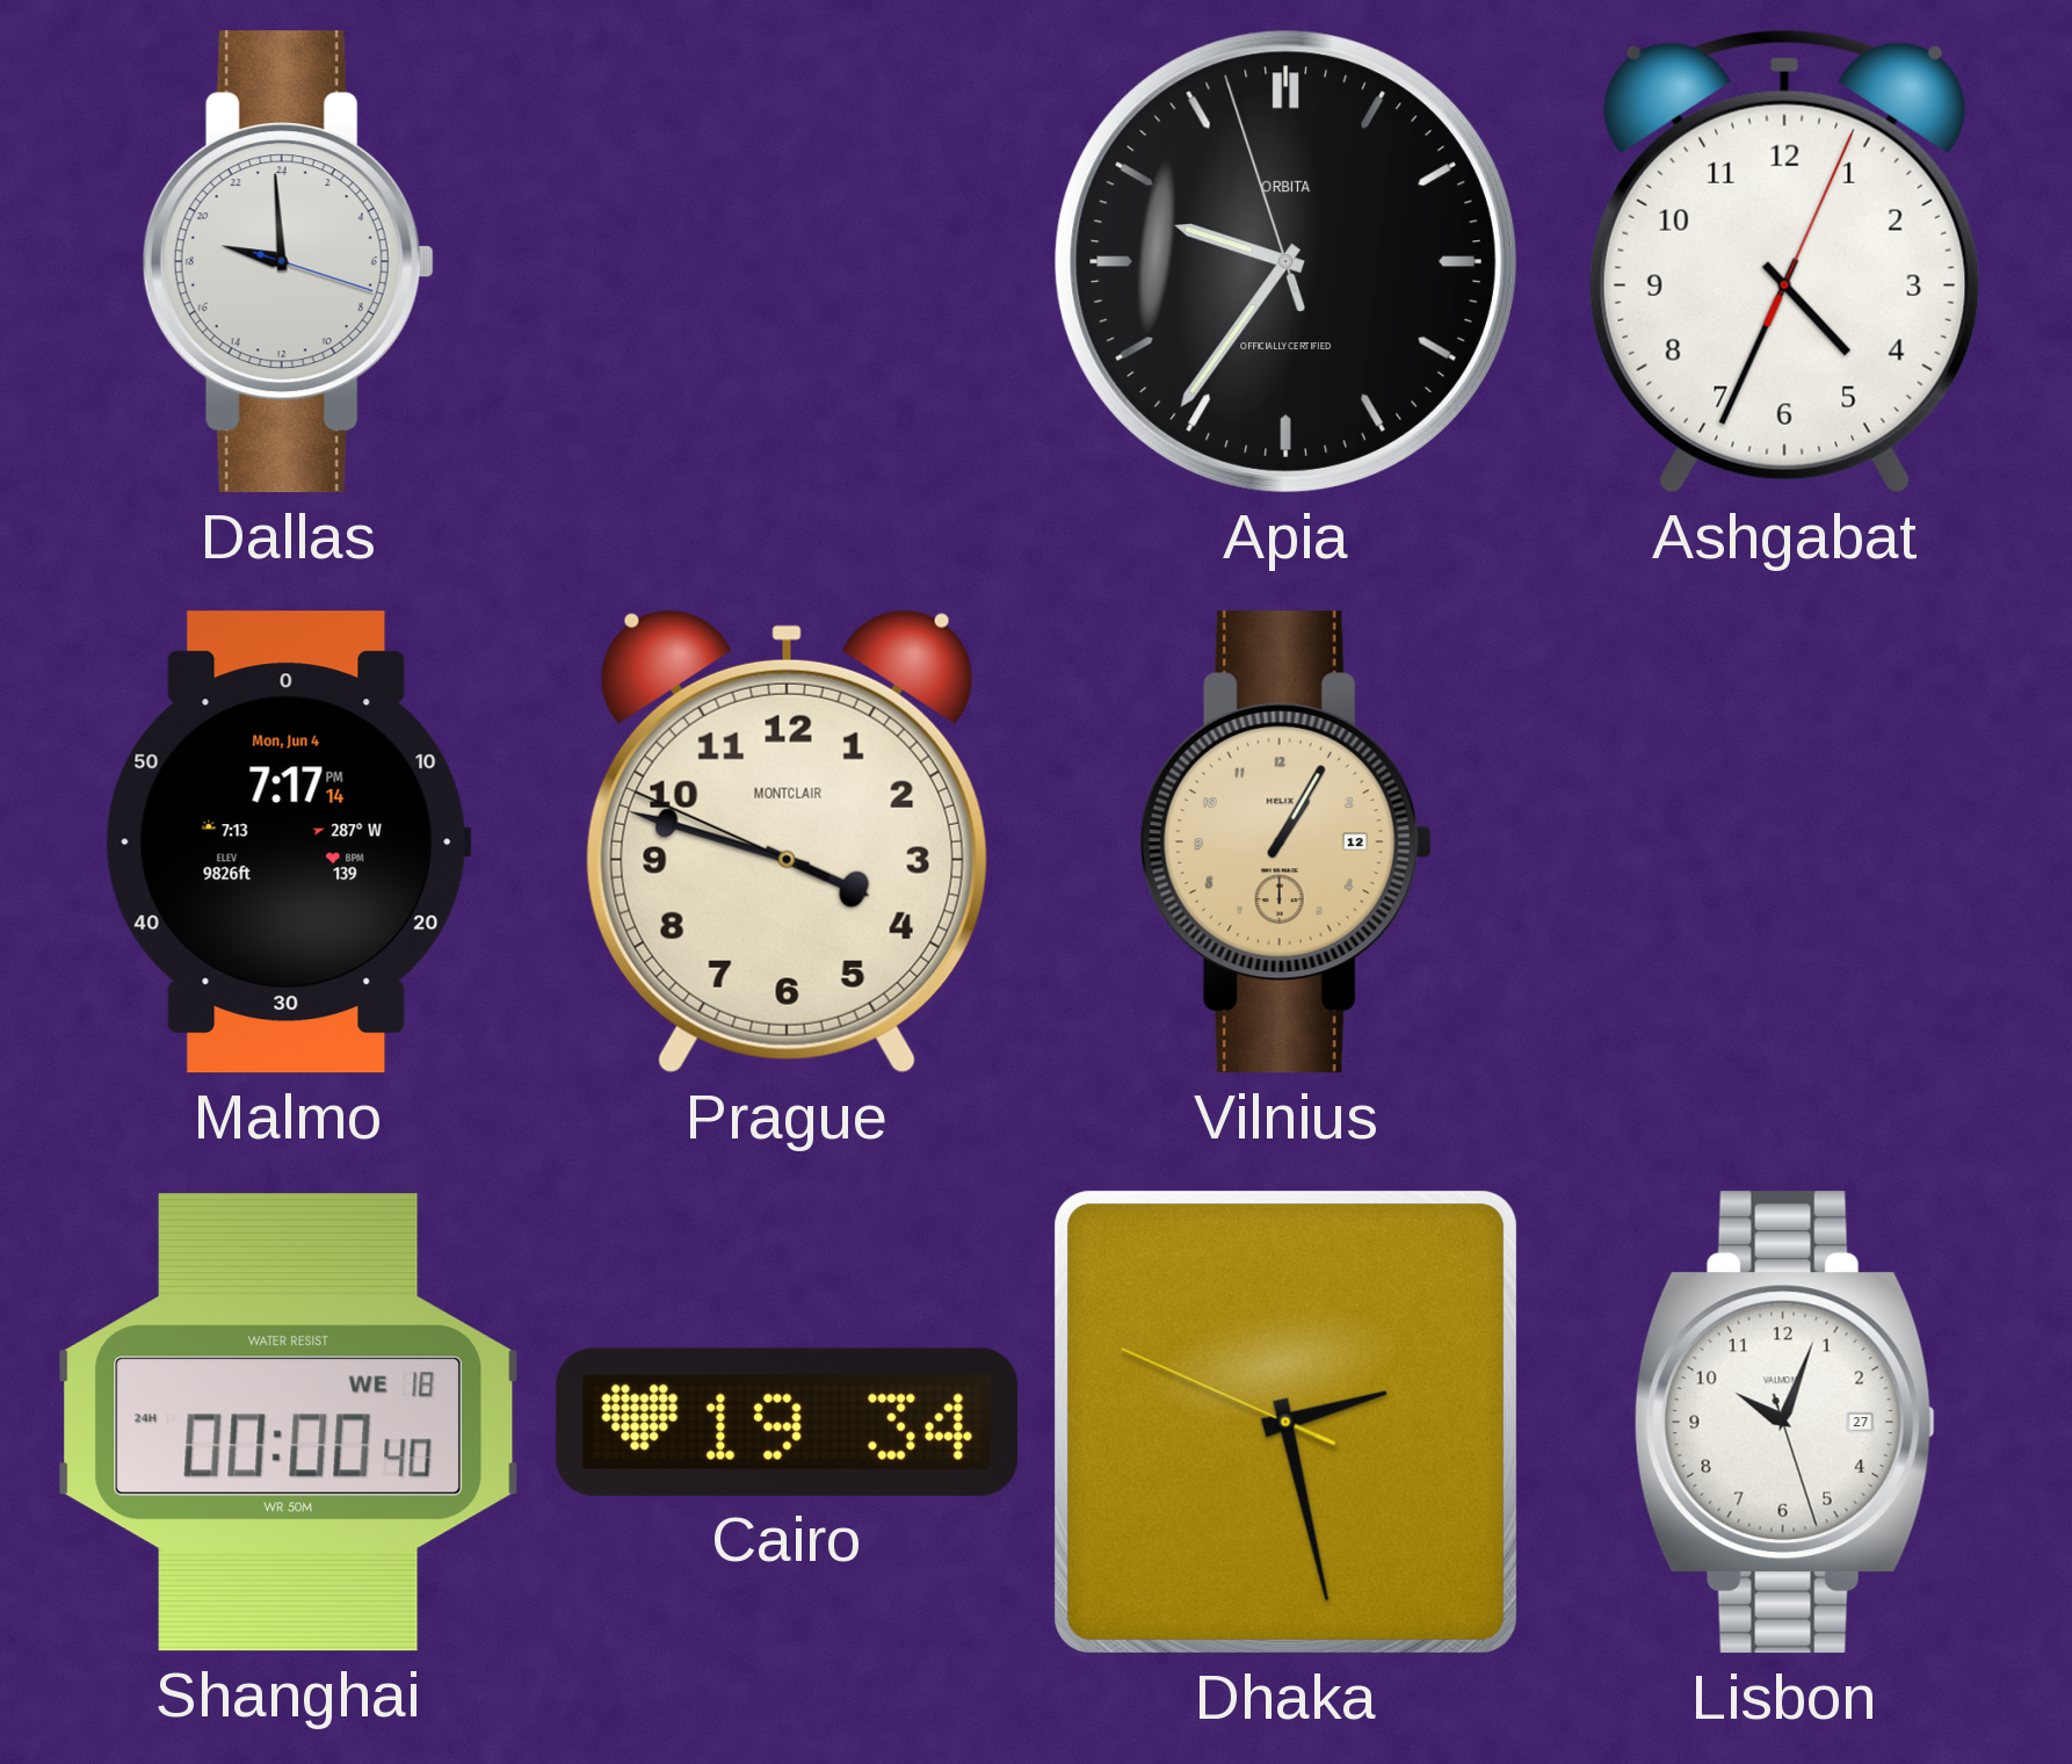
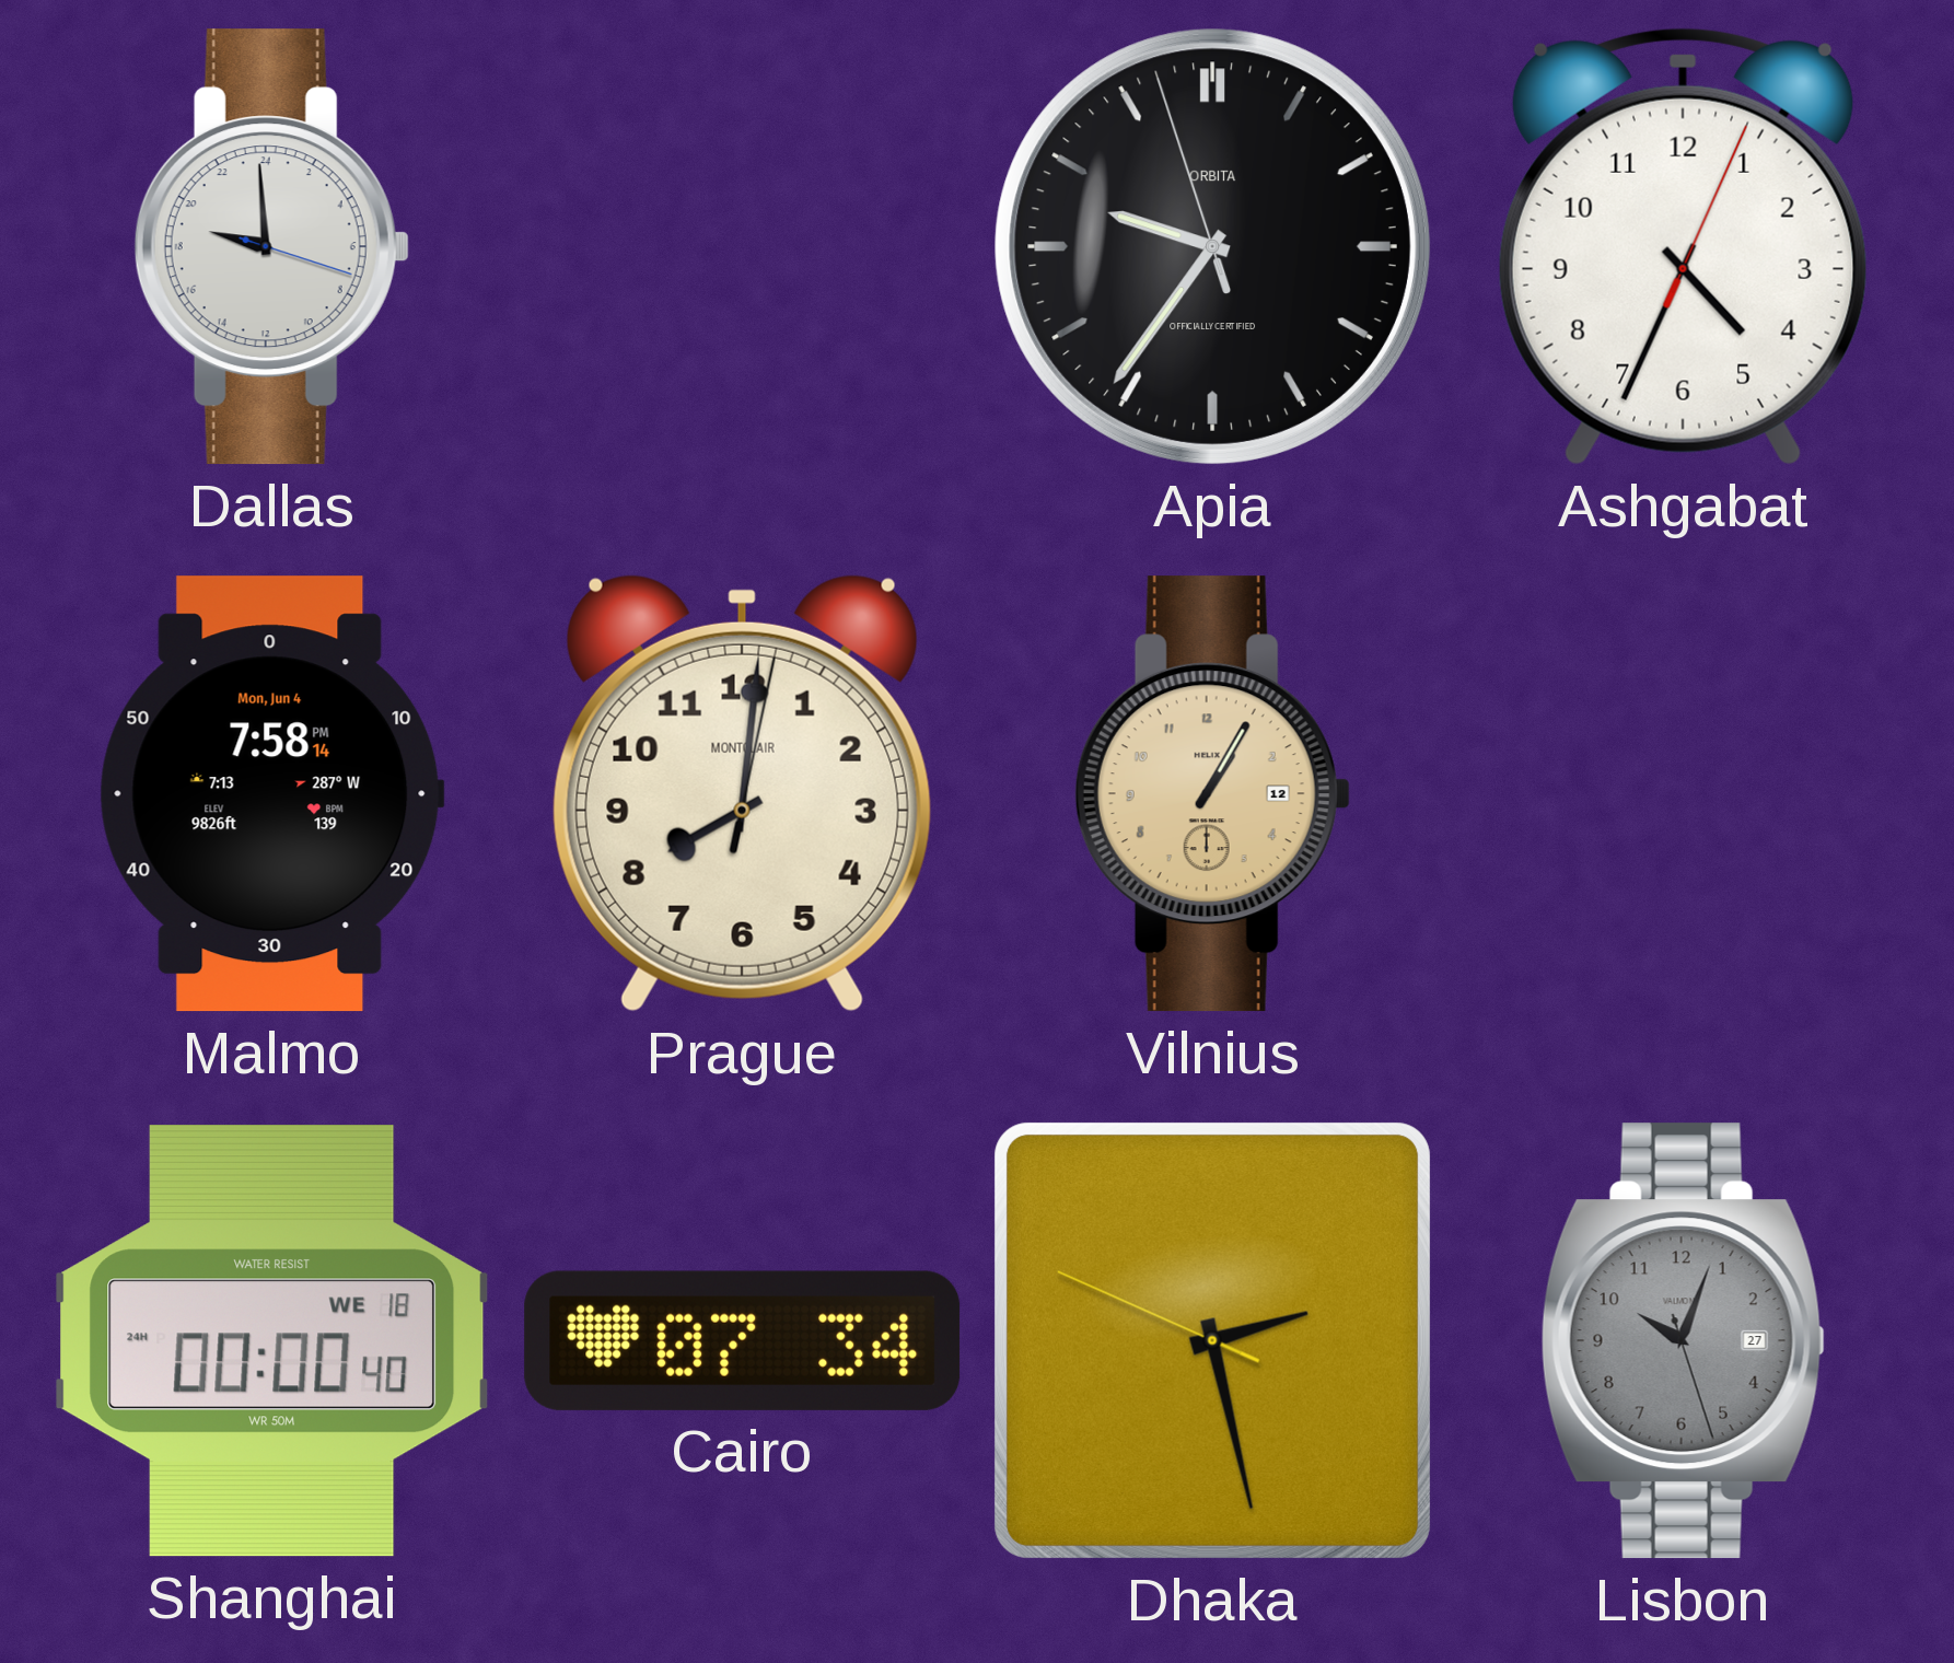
Malmo: 7:17 -> 7:58
Prague: 3:47 -> 8:01
Cairo: 19:34 -> 07:34
Lisbon dial: white -> grey
